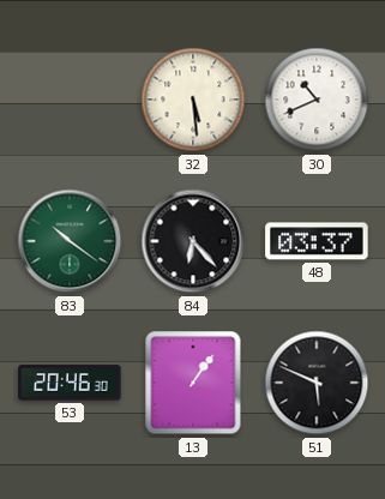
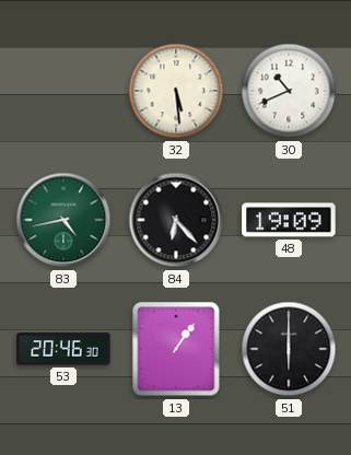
83: 10:21 -> 4:43
48: 03:37 -> 19:09
51: 5:49 -> 6:00
